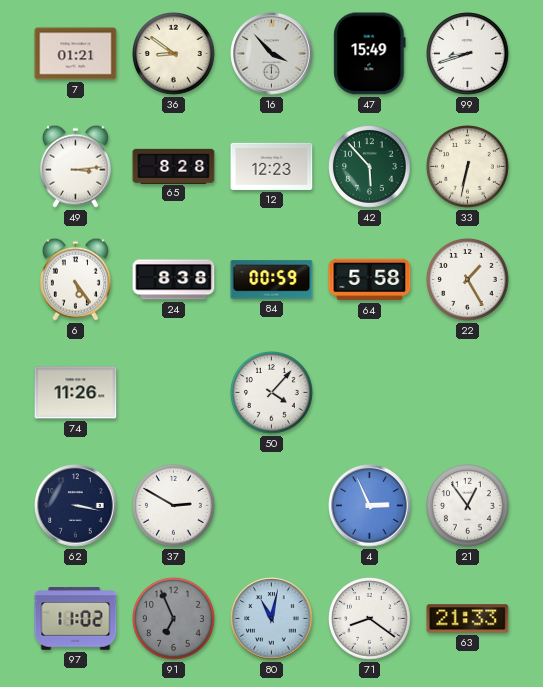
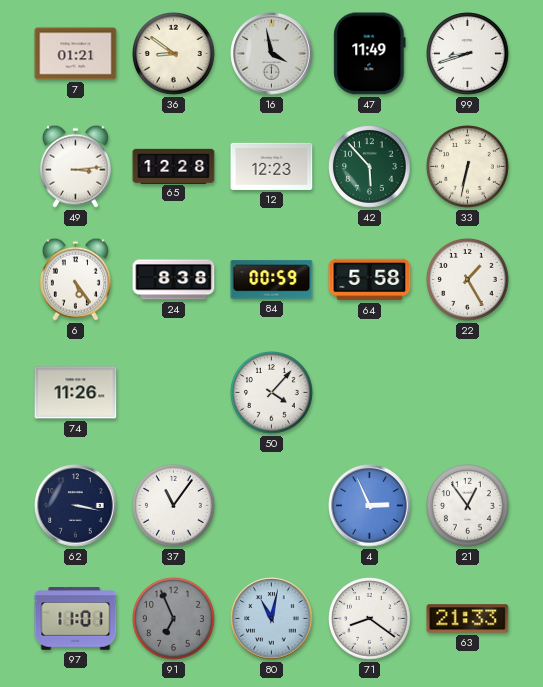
16: 3:53 -> 3:58
47: 15:49 -> 11:49
65: 8:28 -> 12:28
37: 2:50 -> 11:06
97: 11:02 -> 11:01
